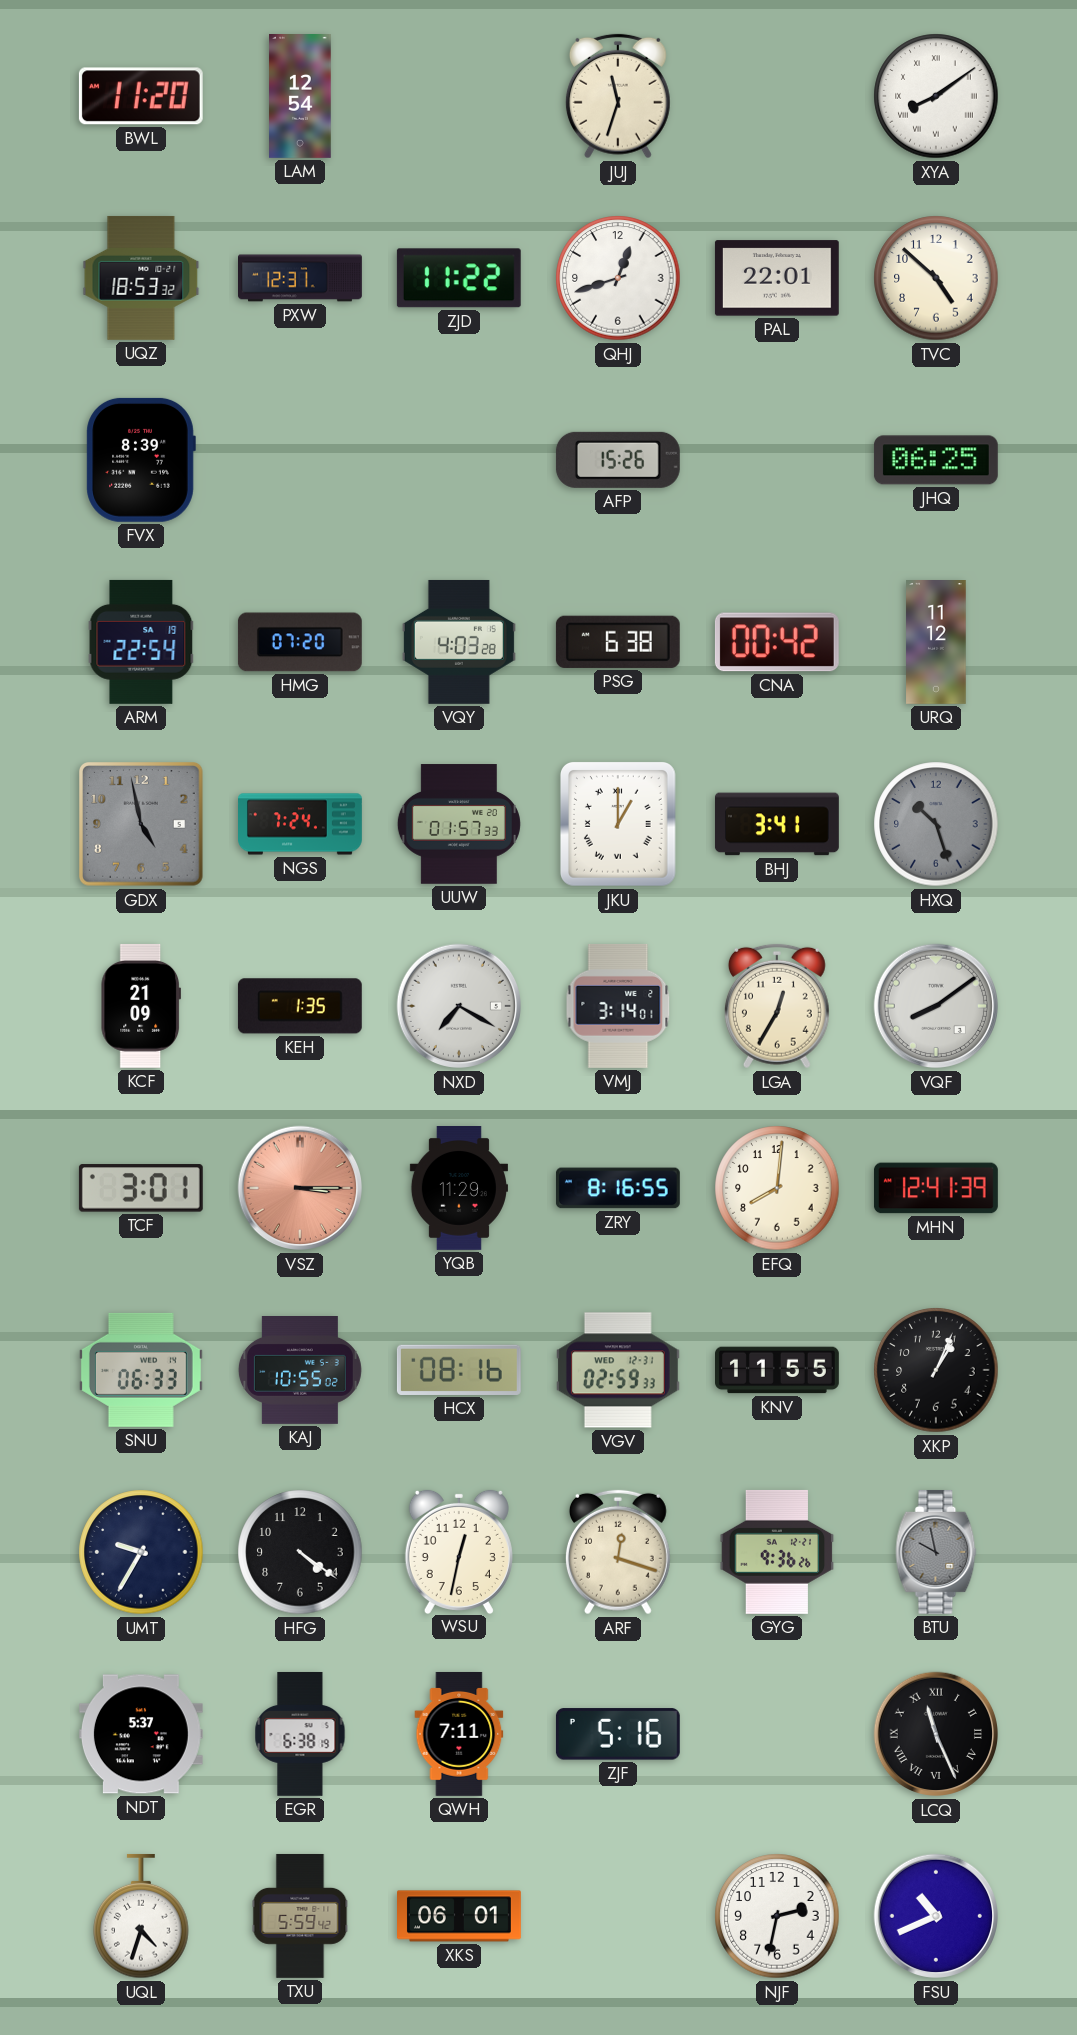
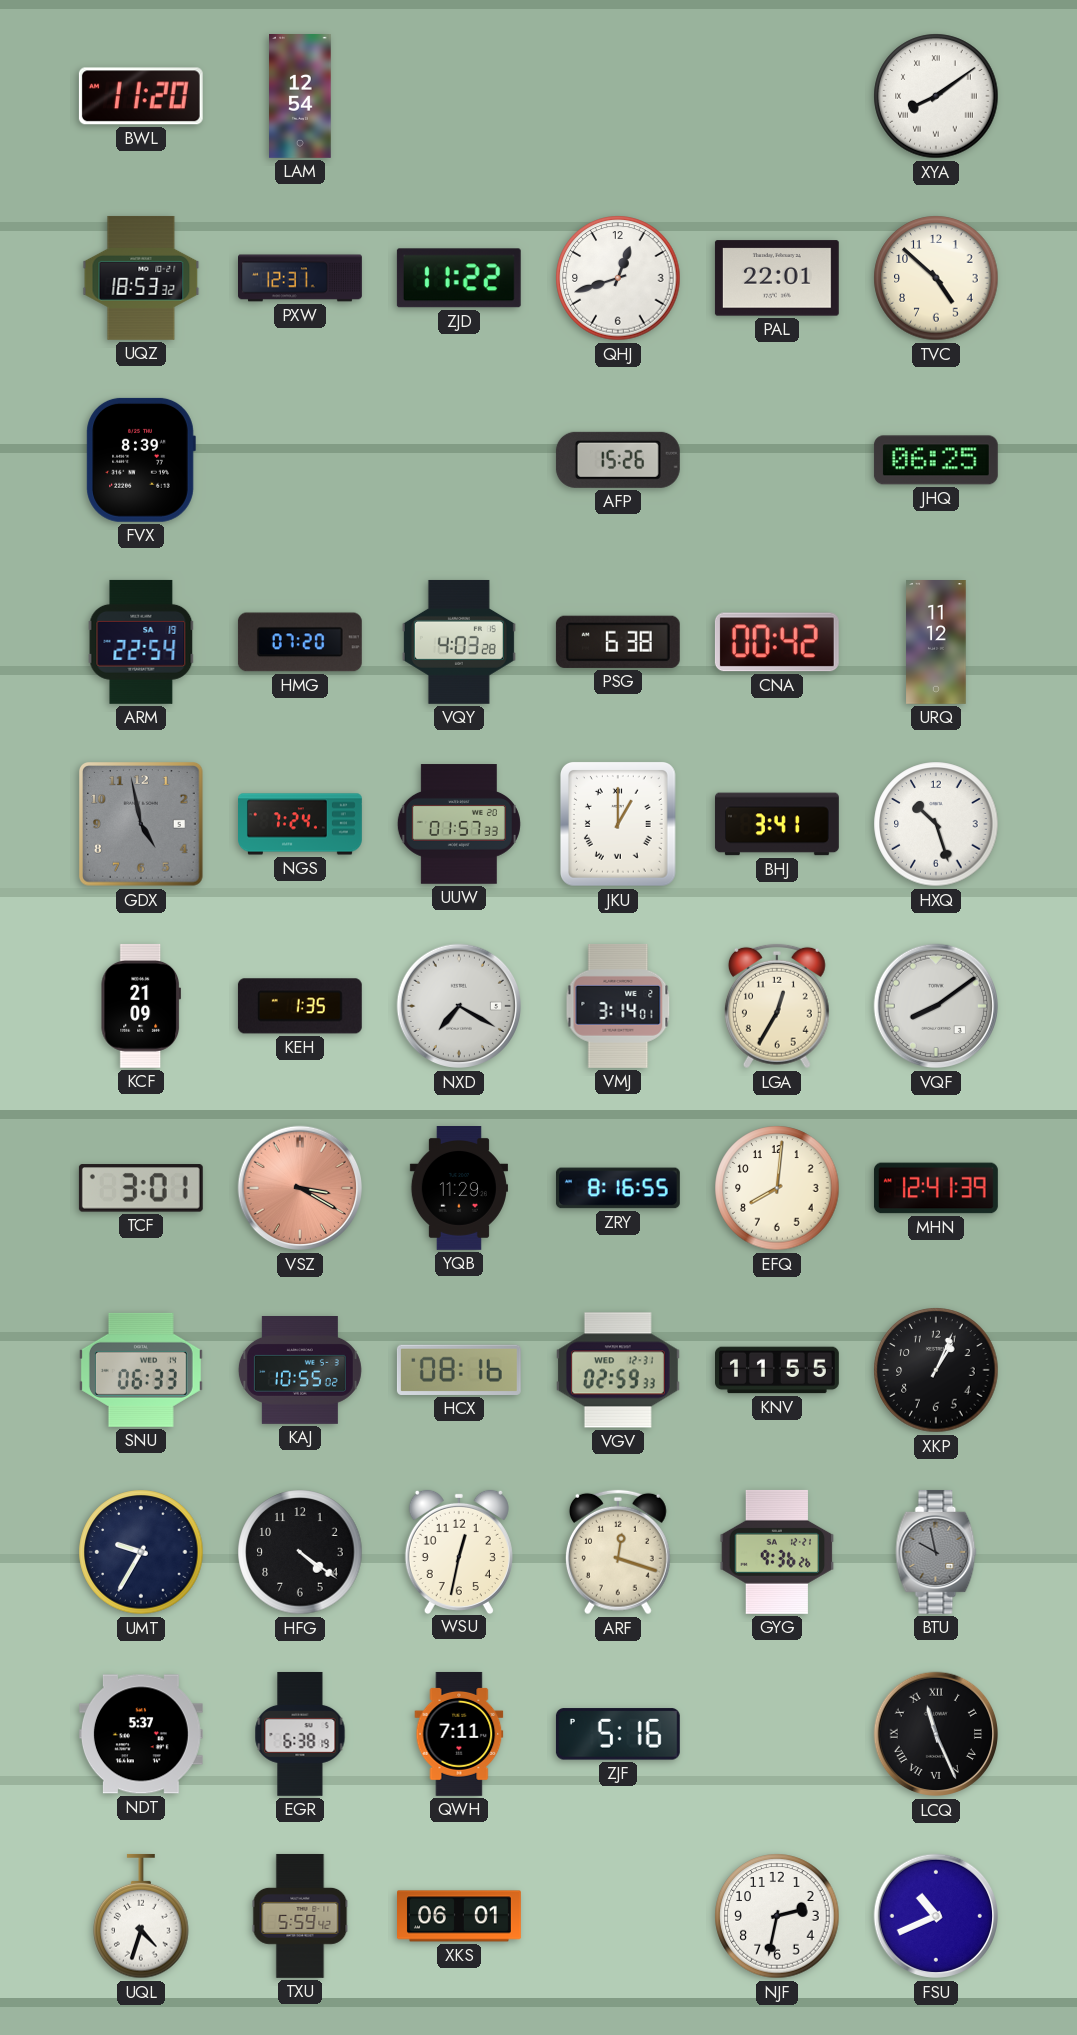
JUJ: 11:33 -> none
HXQ dial: grey -> white
VSZ: 3:15 -> 3:20
